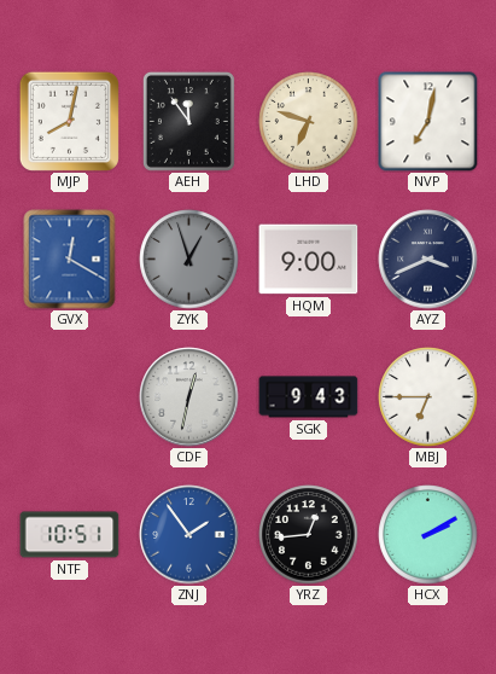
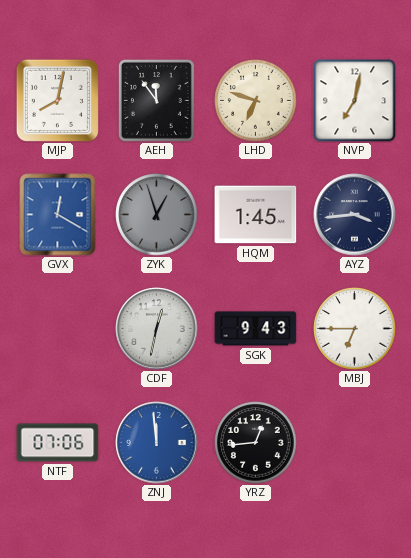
HQM: 9:00 -> 1:45
AYZ: 3:41 -> 3:44
NTF: 10:51 -> 07:06
ZNJ: 1:54 -> 11:59
HCX: 2:10 -> none
